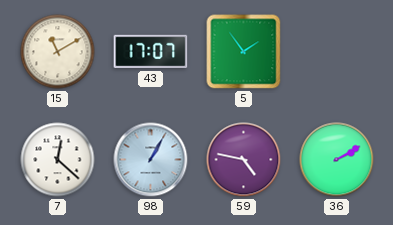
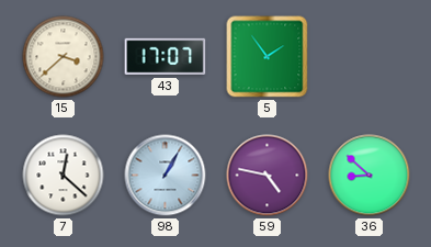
15: 11:10 -> 3:38
36: 2:10 -> 8:52
